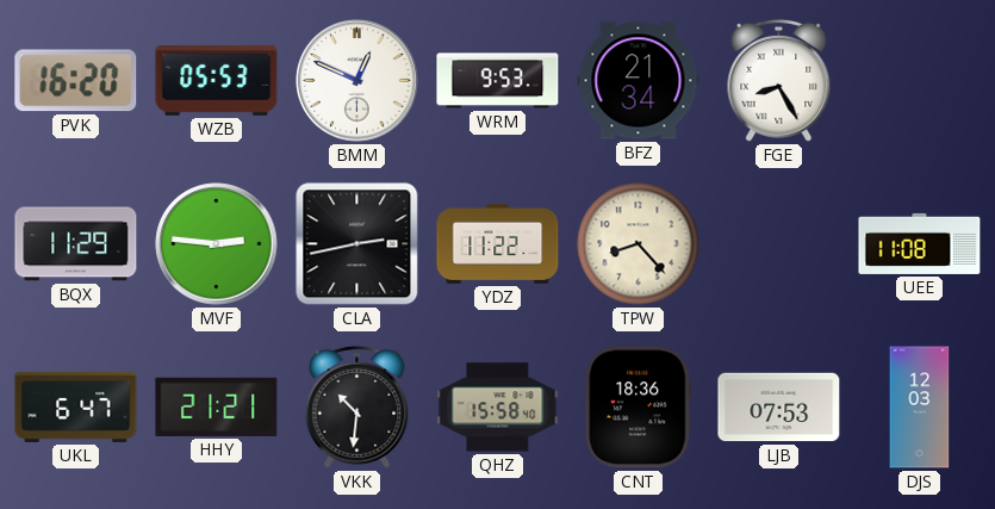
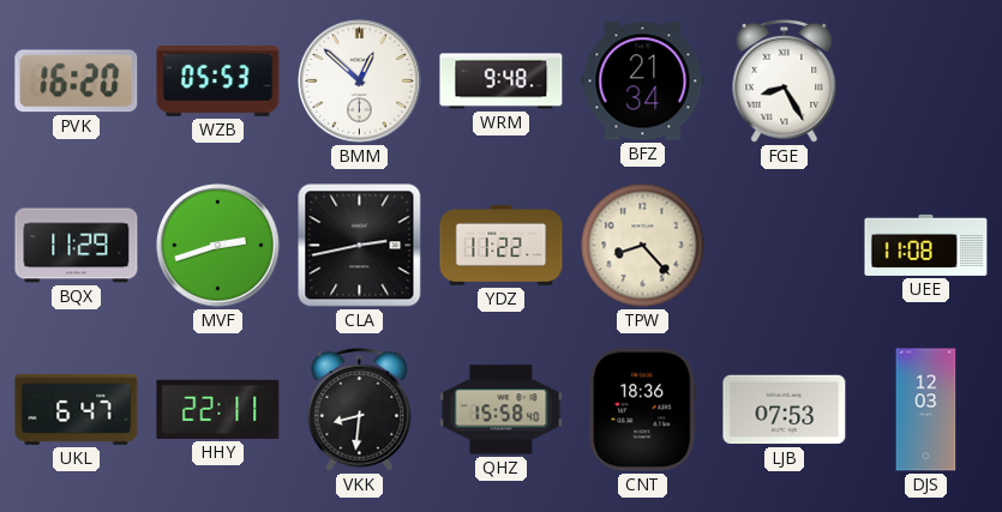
BMM: 12:49 -> 12:52
WRM: 9:53 -> 9:48
MVF: 2:46 -> 2:42
HHY: 21:21 -> 22:11
VKK: 10:31 -> 8:31
